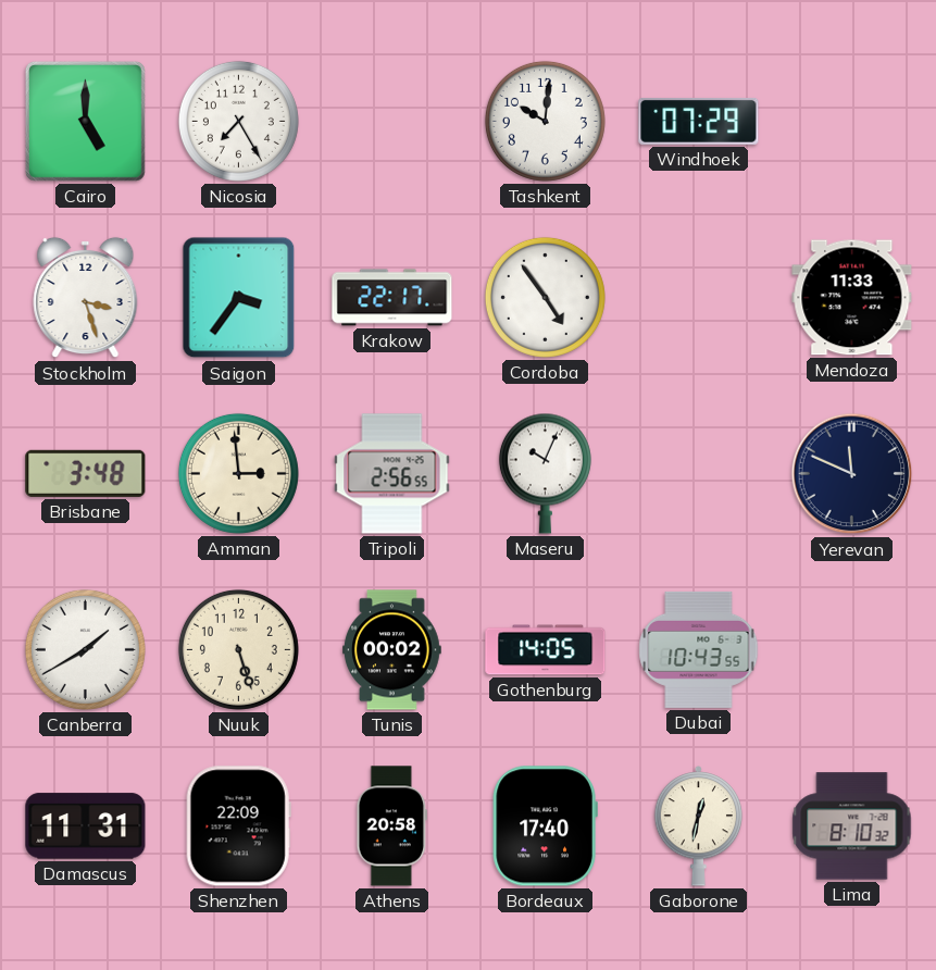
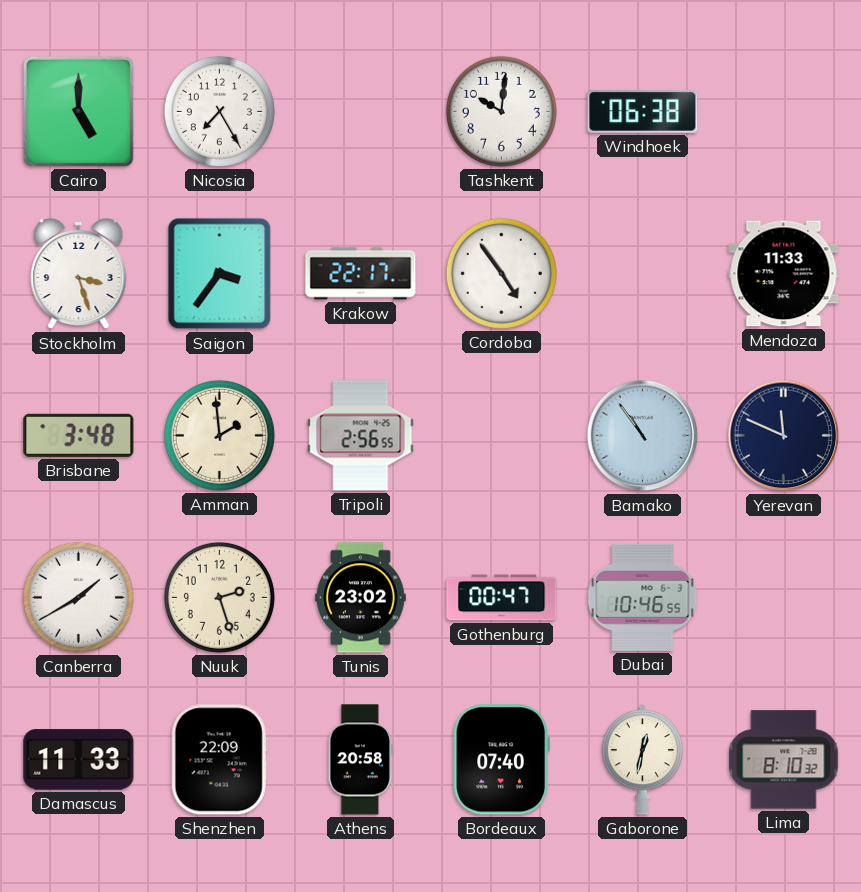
Windhoek: 07:29 -> 06:38
Amman: 2:59 -> 1:59
Maseru: 10:04 -> none
Bamako: none -> 10:54
Nuuk: 5:27 -> 2:27
Tunis: 00:02 -> 23:02
Gothenburg: 14:05 -> 00:47
Dubai: 10:43 -> 10:46
Damascus: 11:31 -> 11:33
Bordeaux: 17:40 -> 07:40
